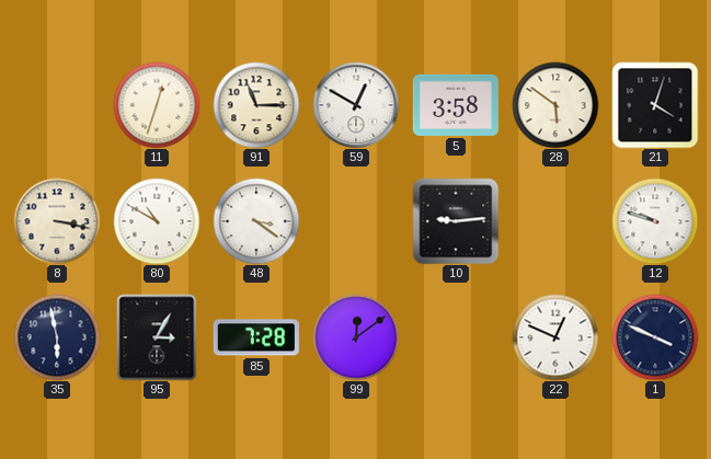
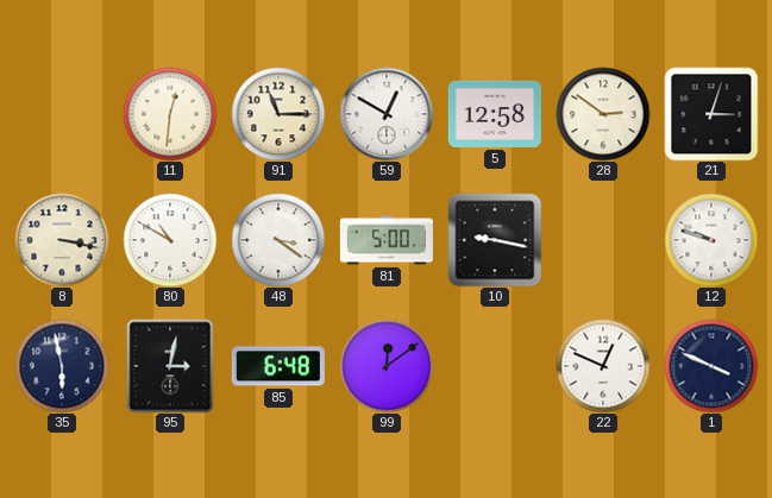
11: 12:33 -> 12:31
5: 3:58 -> 12:58
28: 5:51 -> 2:51
21: 4:03 -> 3:03
81: none -> 5:00
10: 9:14 -> 9:17
95: 3:05 -> 3:02
85: 7:28 -> 6:48
